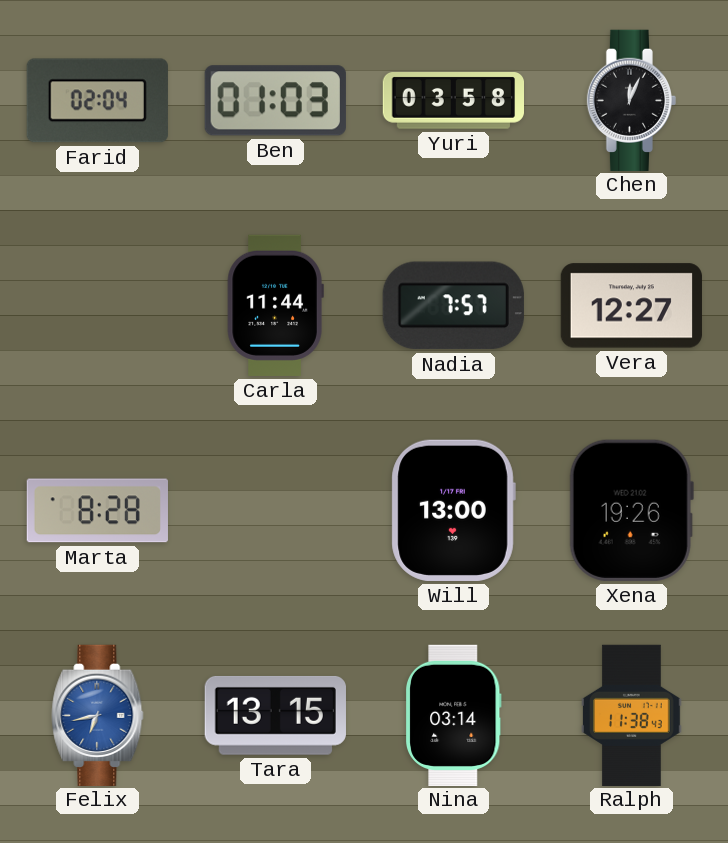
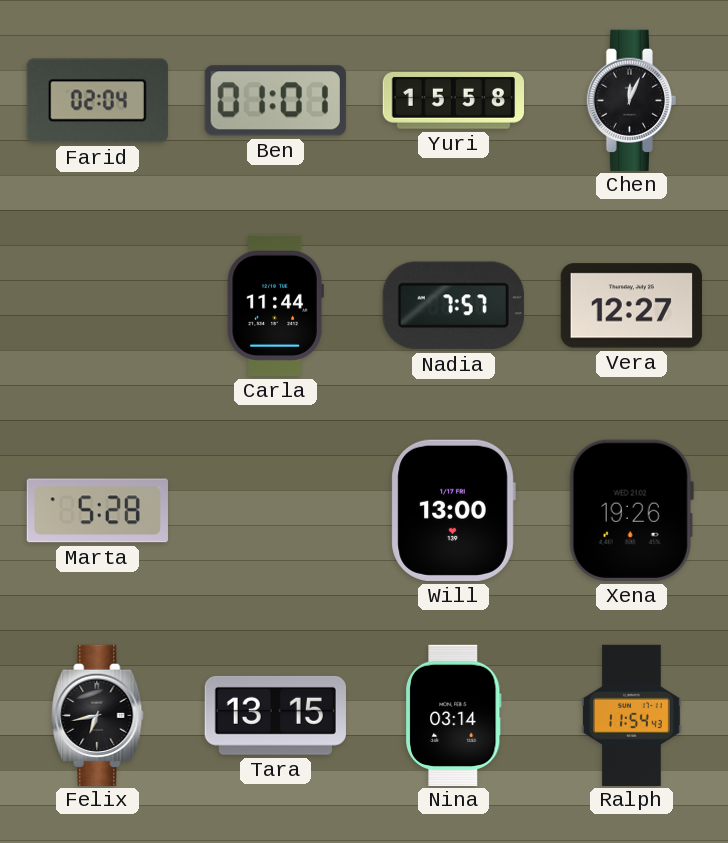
Ben: 01:03 -> 01:01
Yuri: 03:58 -> 15:58
Marta: 8:28 -> 5:28
Felix dial: blue -> black
Ralph: 11:38 -> 11:54
